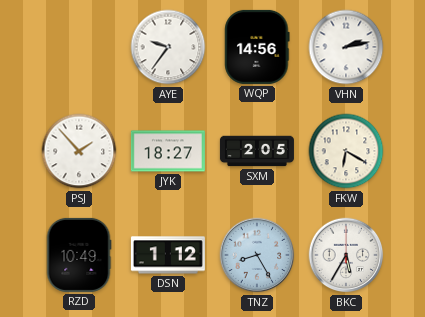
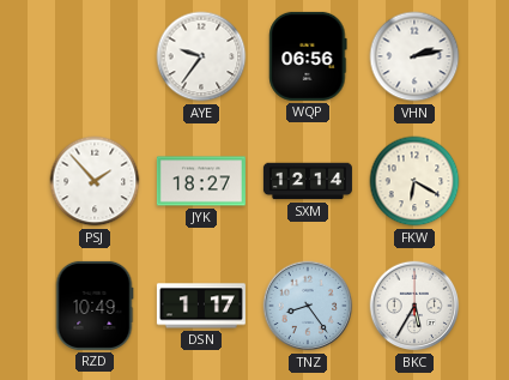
WQP: 14:56 -> 06:56
SXM: 2:05 -> 12:14
DSN: 1:12 -> 1:17
TNZ: 8:25 -> 8:24
